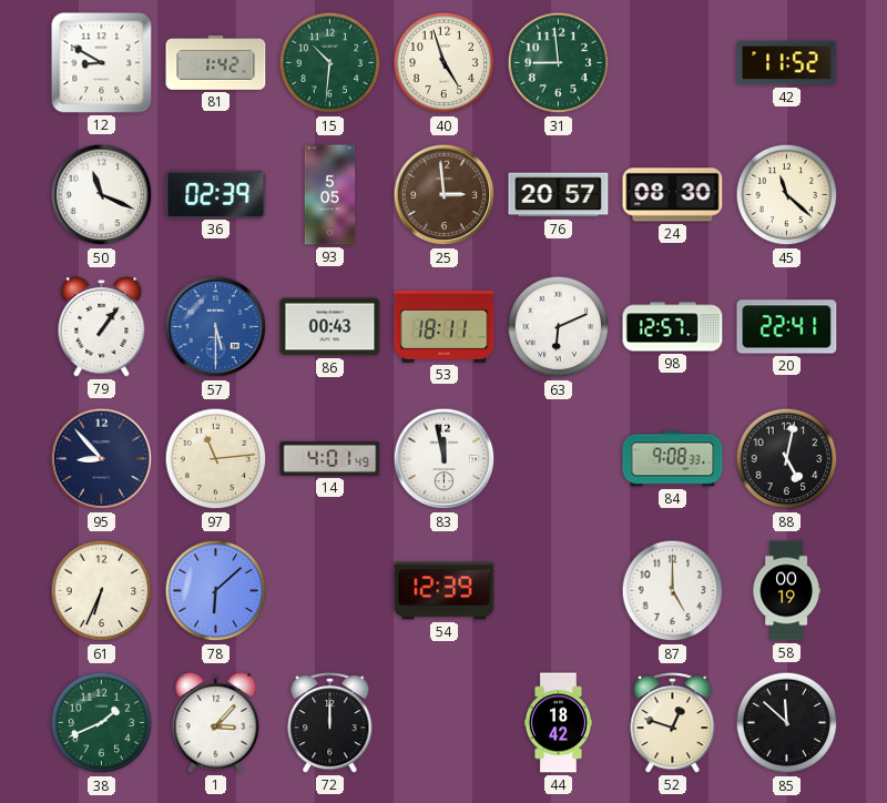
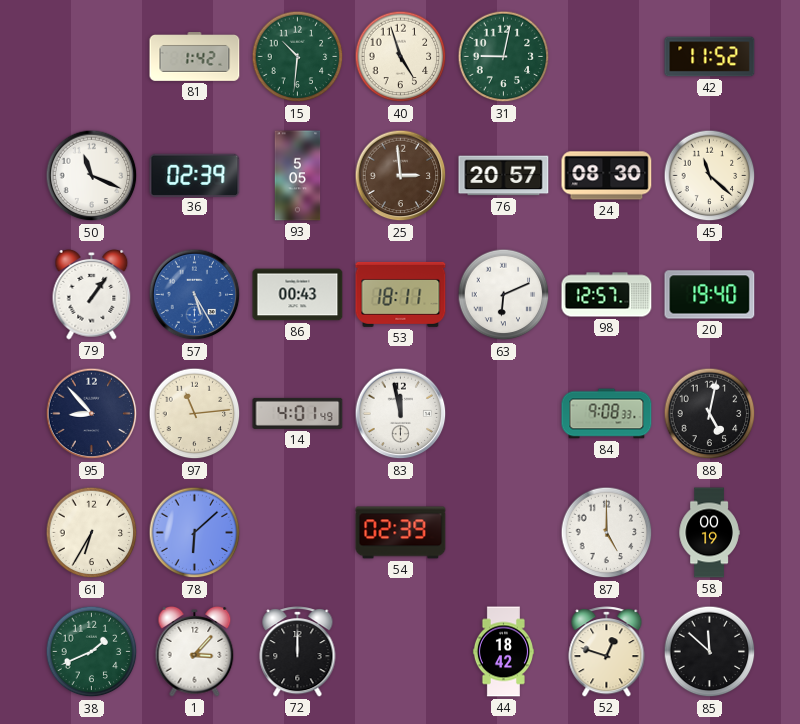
12: 8:50 -> none
31: 8:59 -> 9:02
57: 5:30 -> 5:25
20: 22:41 -> 19:40
61: 6:34 -> 6:35
54: 12:39 -> 02:39
